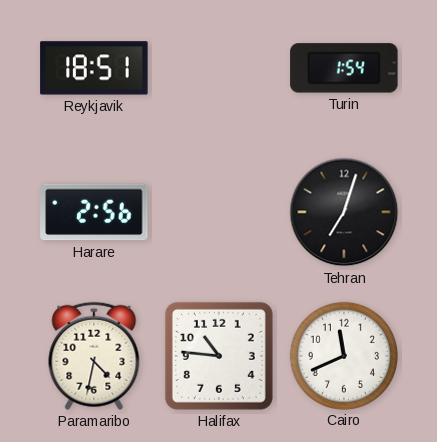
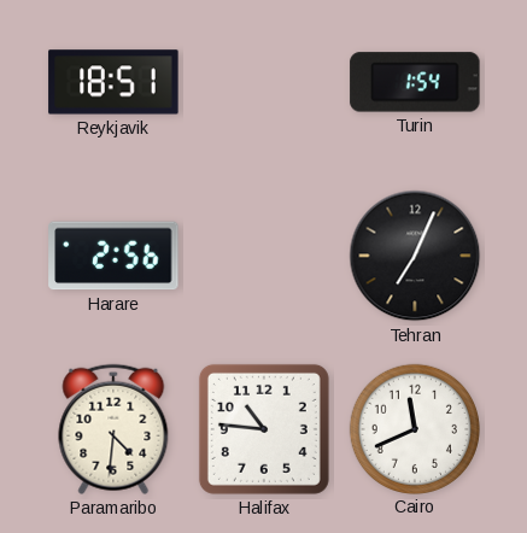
Tehran: 7:03 -> 7:04
Paramaribo: 4:32 -> 4:31
